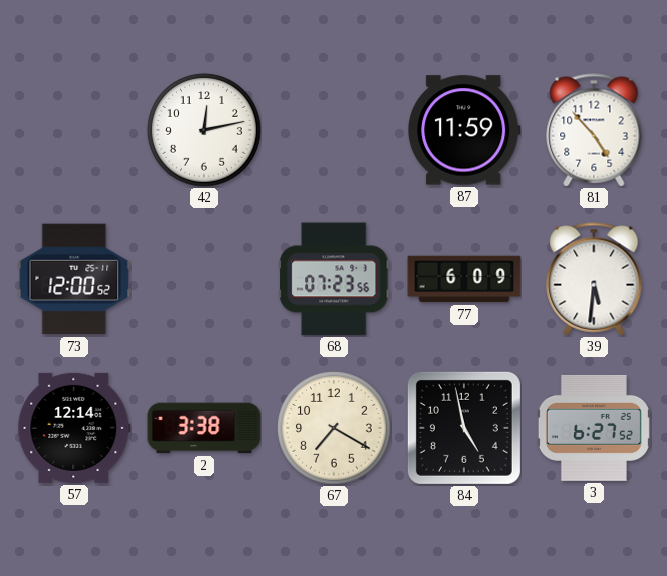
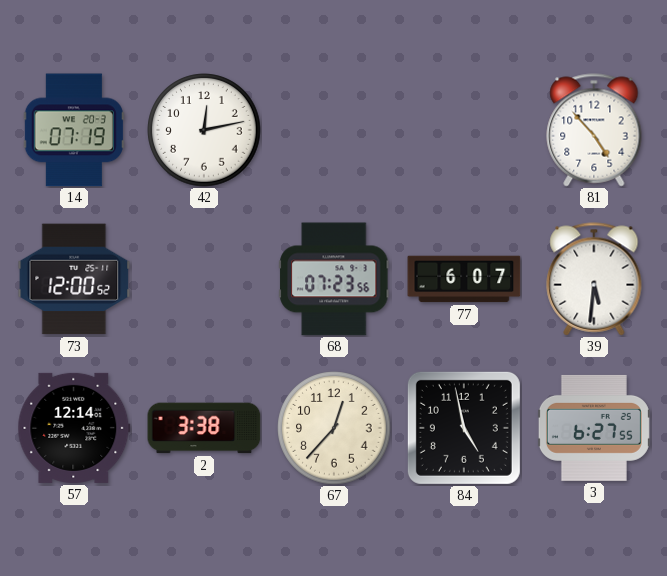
14: none -> 07:19
87: 11:59 -> none
77: 6:09 -> 6:07
67: 7:20 -> 12:37
3: 6:27:52 -> 6:27:55
